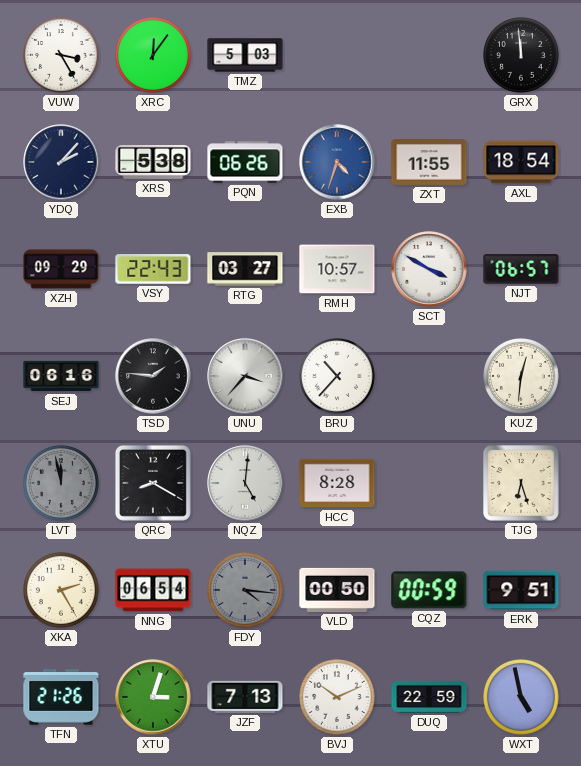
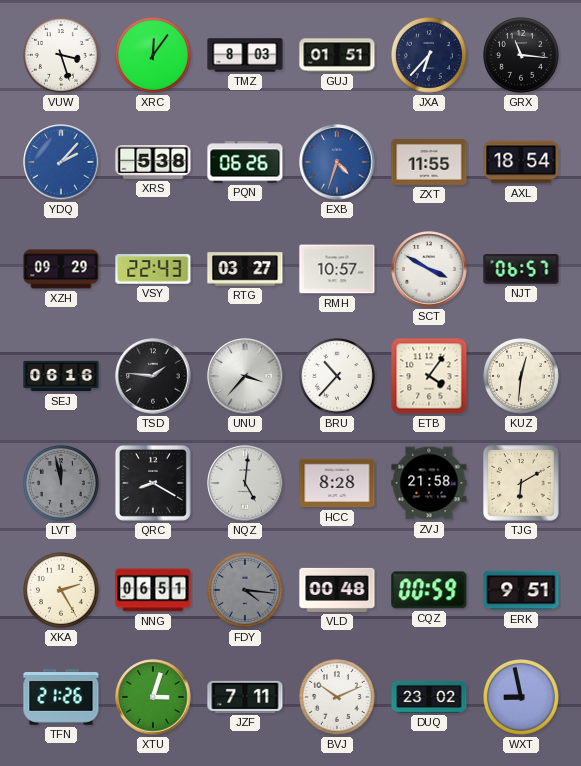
VUW: 3:25 -> 3:27
TMZ: 5:03 -> 8:03
GUJ: none -> 01:51
JXA: none -> 6:37
GRX: 11:59 -> 11:16
YDQ dial: navy -> blue
ETB: none -> 4:06
ZVJ: none -> 21:58
TJG: 6:27 -> 6:10
NNG: 06:54 -> 06:51
VLD: 00:50 -> 00:48
JZF: 7:13 -> 7:11
DUQ: 22:59 -> 23:02
WXT: 4:58 -> 8:58
